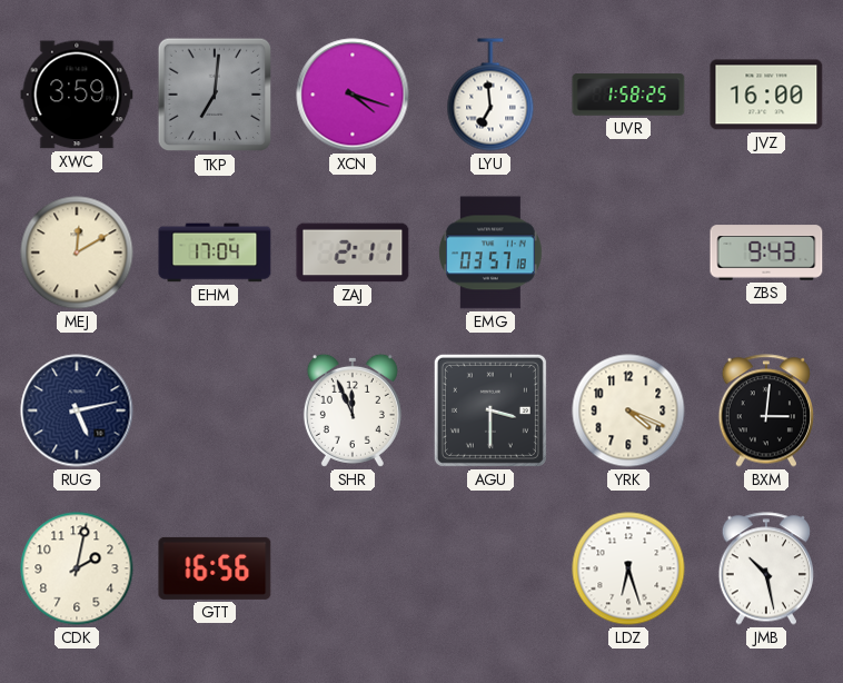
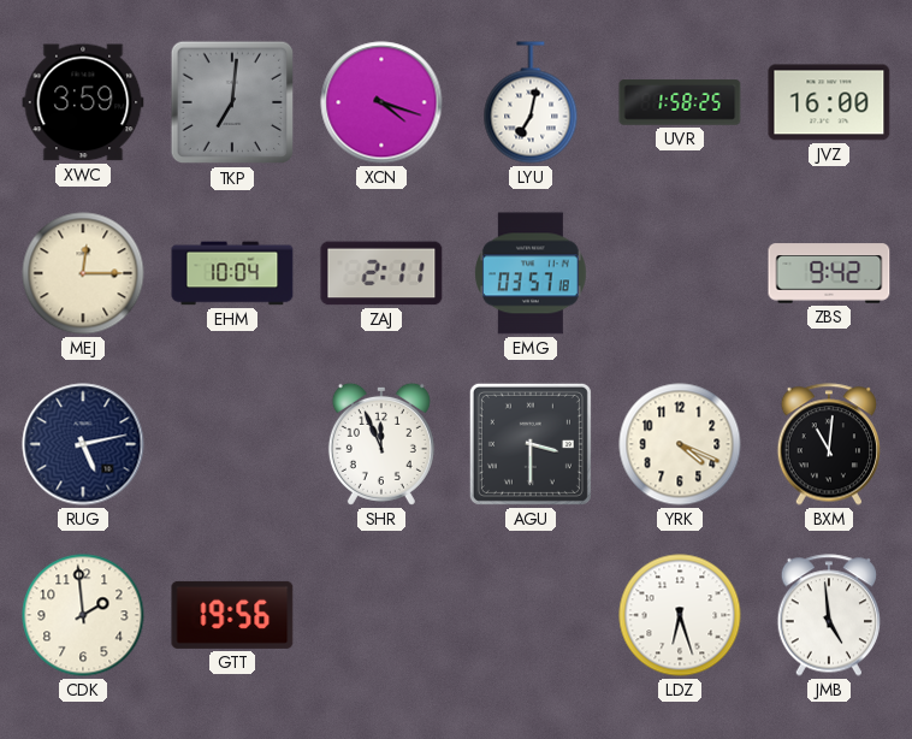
LYU: 6:59 -> 7:02
MEJ: 12:10 -> 12:15
EHM: 17:04 -> 10:04
ZBS: 9:43 -> 9:42
BXM: 3:01 -> 11:01
CDK: 2:02 -> 1:59
GTT: 16:56 -> 19:56
JMB: 10:28 -> 4:59
